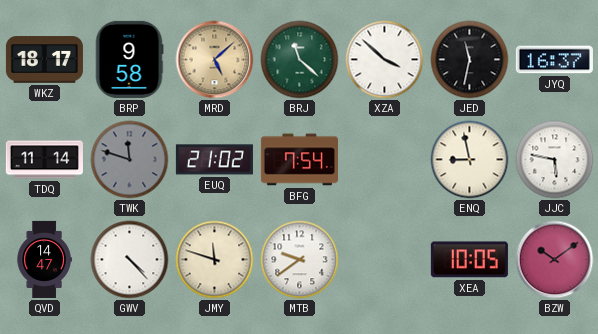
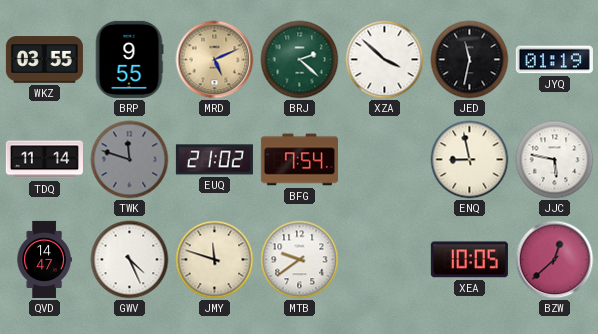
WKZ: 18:17 -> 03:55
BRP: 9:58 -> 9:55
MRD: 5:08 -> 5:11
BRJ: 11:22 -> 2:22
JYQ: 16:37 -> 01:19
GWV: 4:23 -> 4:26
BZW: 10:09 -> 12:38
